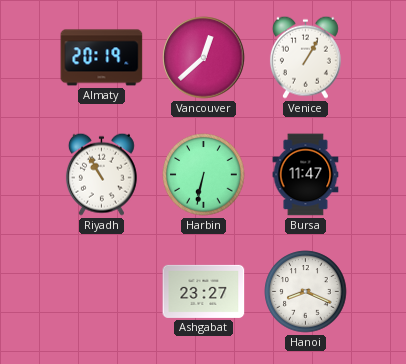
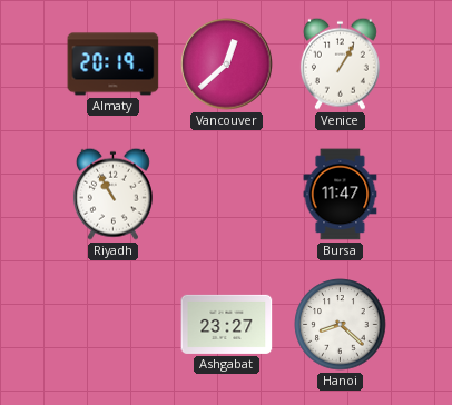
Harbin: 6:32 -> none
Hanoi: 8:19 -> 8:22
